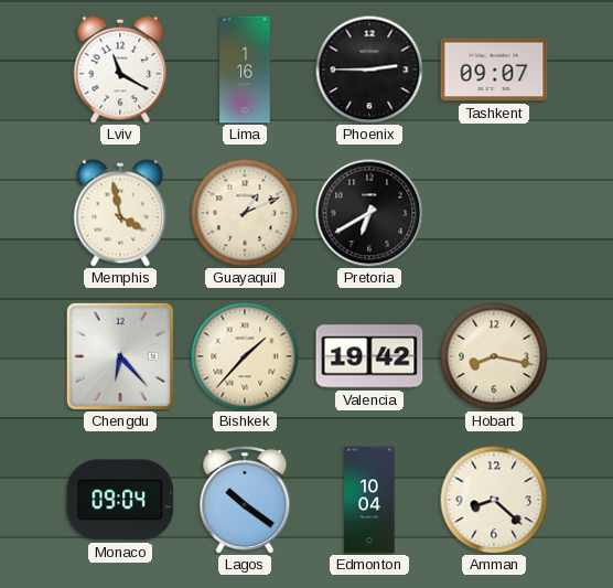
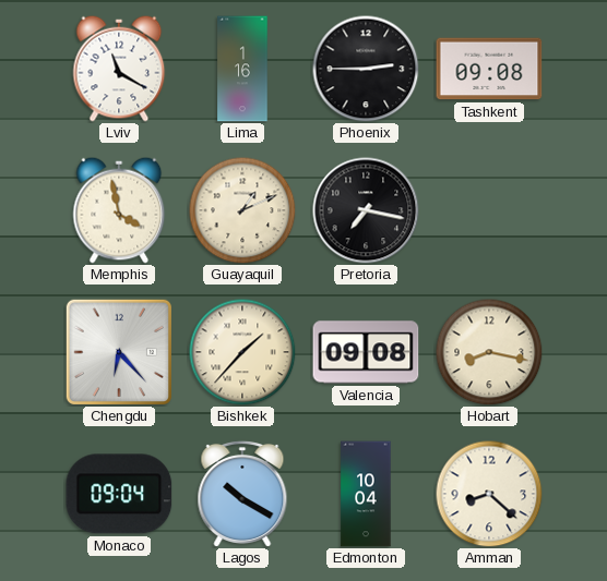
Tashkent: 09:07 -> 09:08
Pretoria: 6:40 -> 7:17
Valencia: 19:42 -> 09:08
Lagos: 10:21 -> 10:20
